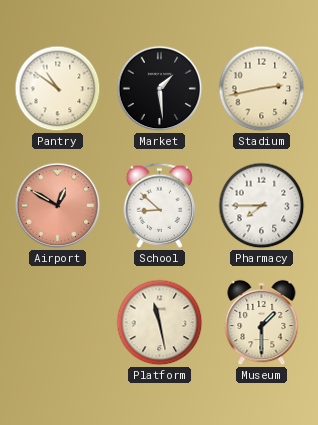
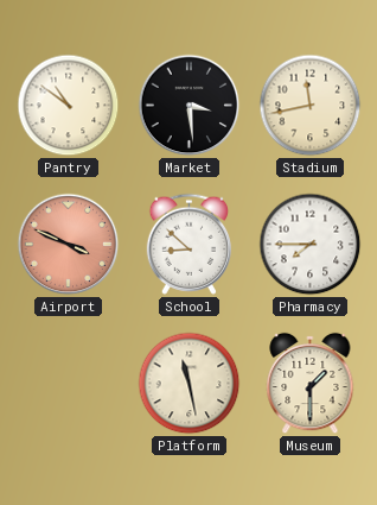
Market: 1:29 -> 3:29
Stadium: 2:43 -> 11:43
Airport: 12:50 -> 3:49
